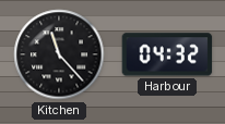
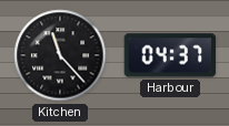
Harbour: 04:32 -> 04:37
